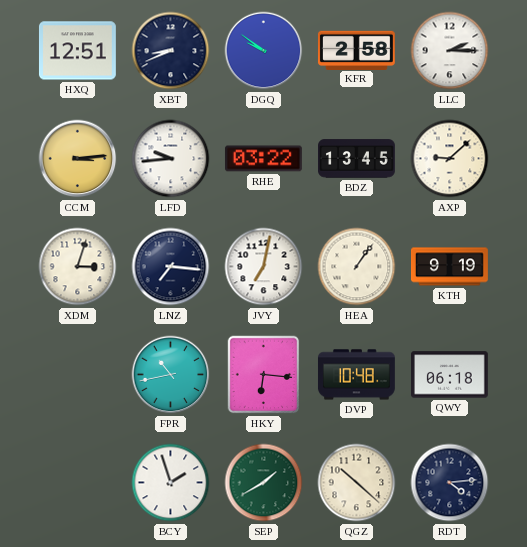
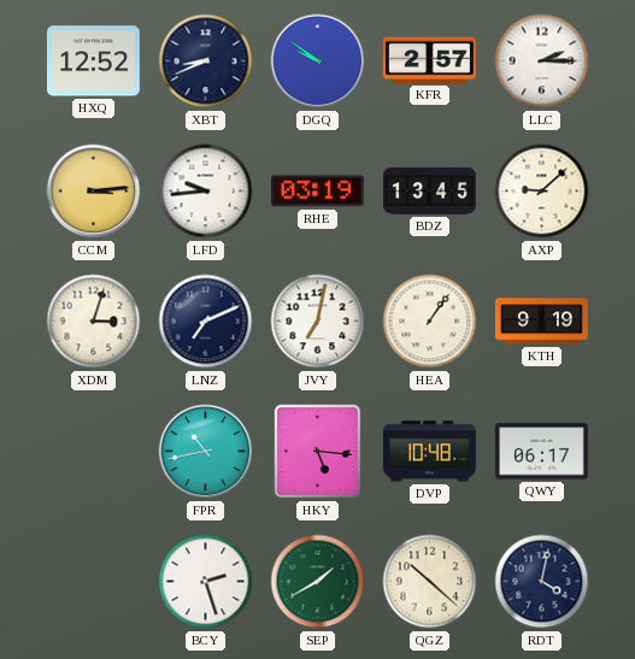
HXQ: 12:51 -> 12:52
KFR: 2:58 -> 2:57
RHE: 03:22 -> 03:19
LNZ: 7:16 -> 7:11
HKY: 6:16 -> 5:16
QWY: 06:18 -> 06:17
BCY: 1:57 -> 2:27
RDT: 4:14 -> 4:02
